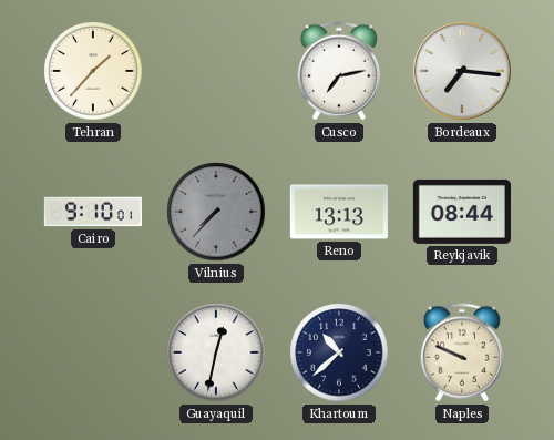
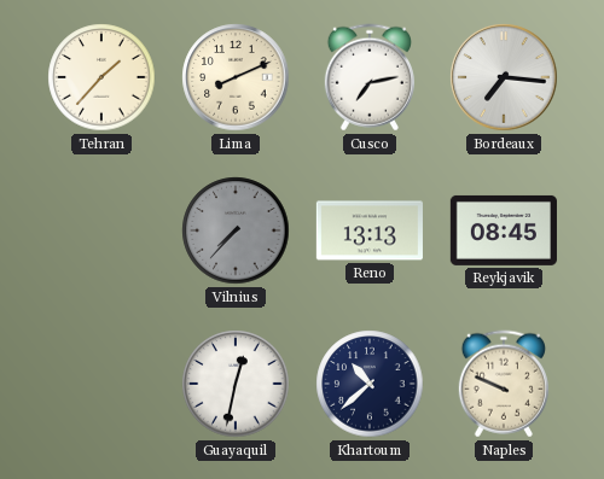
Lima: none -> 8:11
Cairo: 9:10 -> none
Reykjavik: 08:44 -> 08:45
